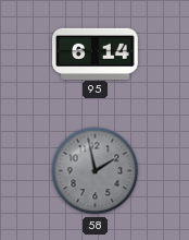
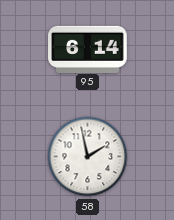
58 dial: grey -> white
